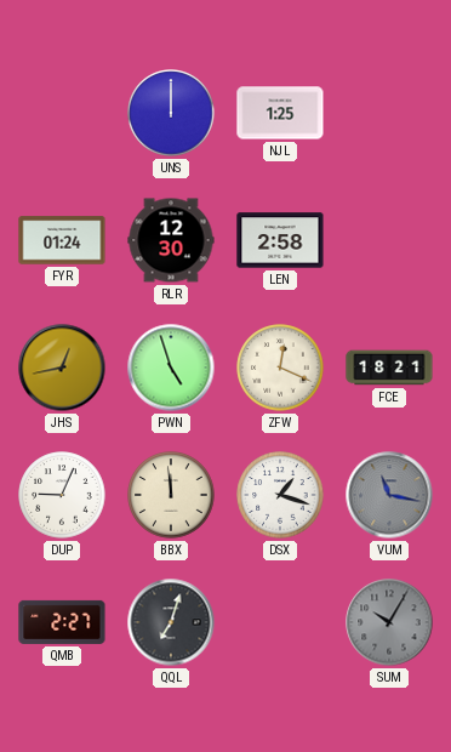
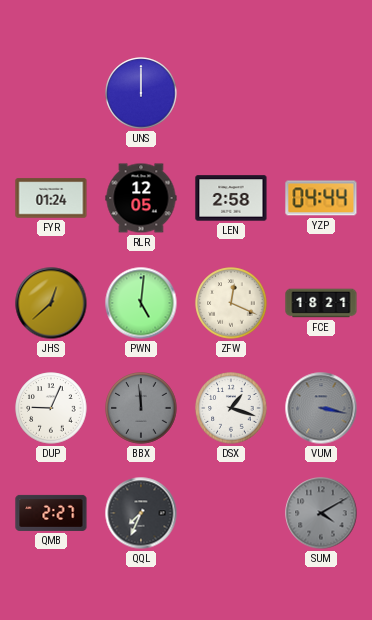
NJL: 1:25 -> none
RLR: 12:30 -> 12:05
YZP: none -> 04:44
JHS: 12:43 -> 12:38
PWN: 4:57 -> 5:01
BBX dial: cream -> grey
VUM: 11:17 -> 3:17
QQL: 7:03 -> 7:34
SUM: 10:05 -> 4:10
